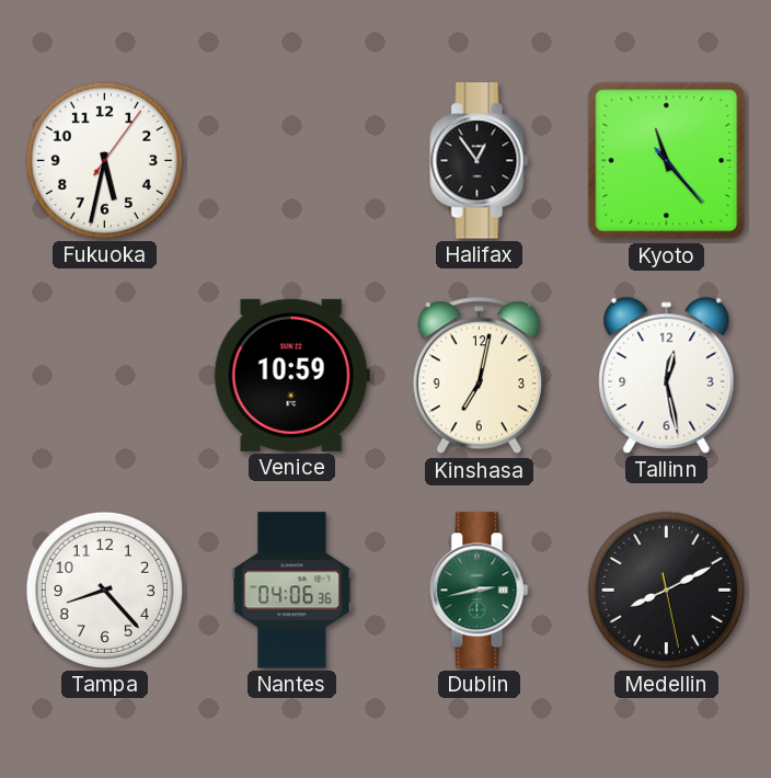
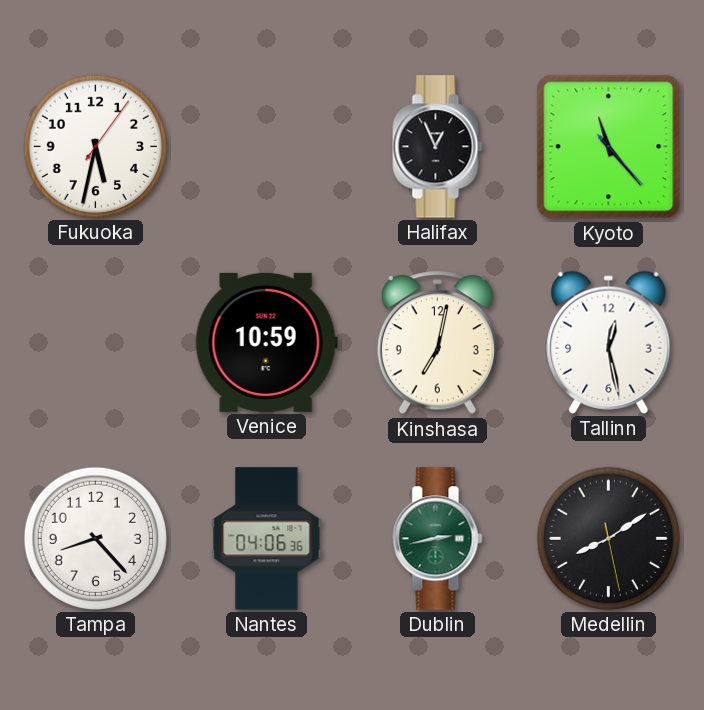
Halifax: 12:54 -> 12:56
Medellin: 8:10 -> 8:09
